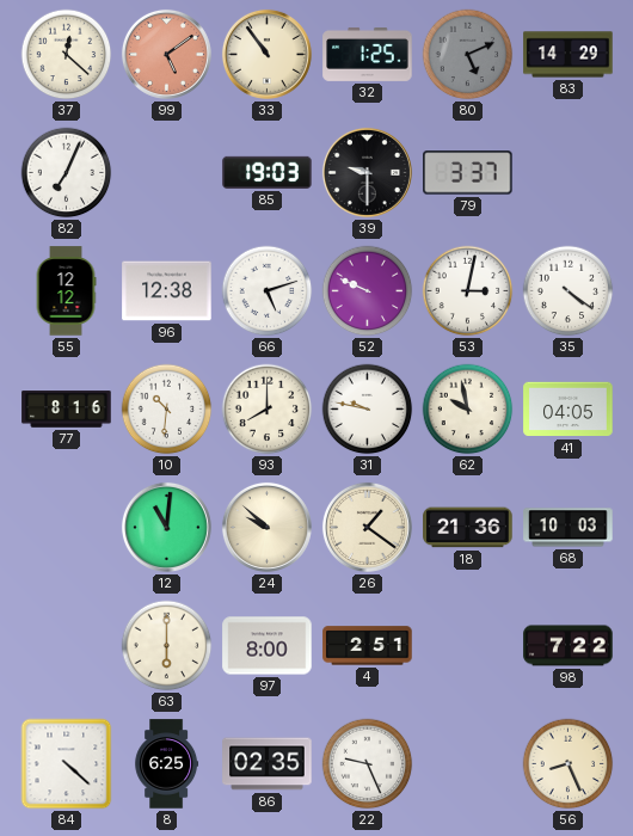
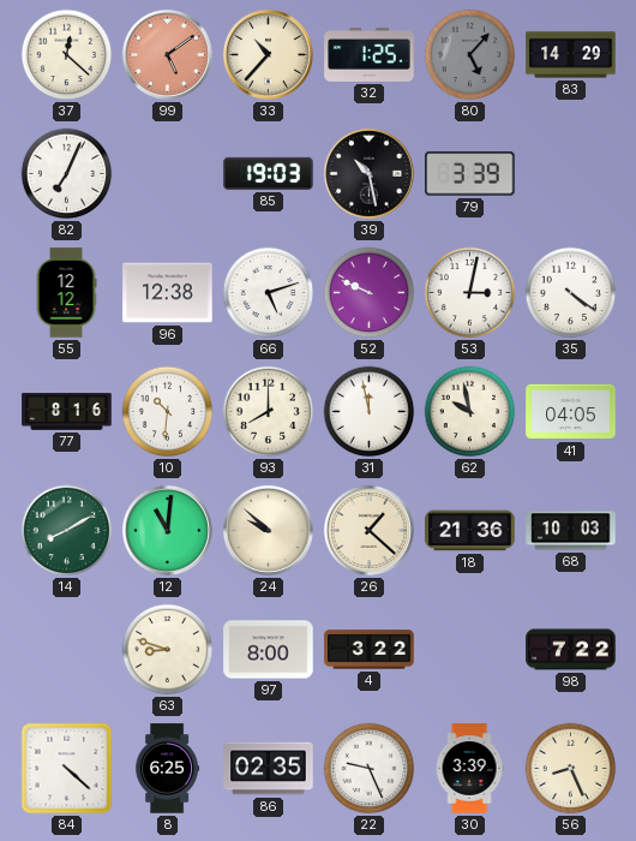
33: 10:54 -> 10:37
80: 5:11 -> 5:07
39: 9:30 -> 10:28
79: 3:37 -> 3:39
31: 9:47 -> 11:58
14: none -> 8:10
26: 1:21 -> 1:22
63: 6:00 -> 8:48
4: 2:51 -> 3:22
30: none -> 3:39
